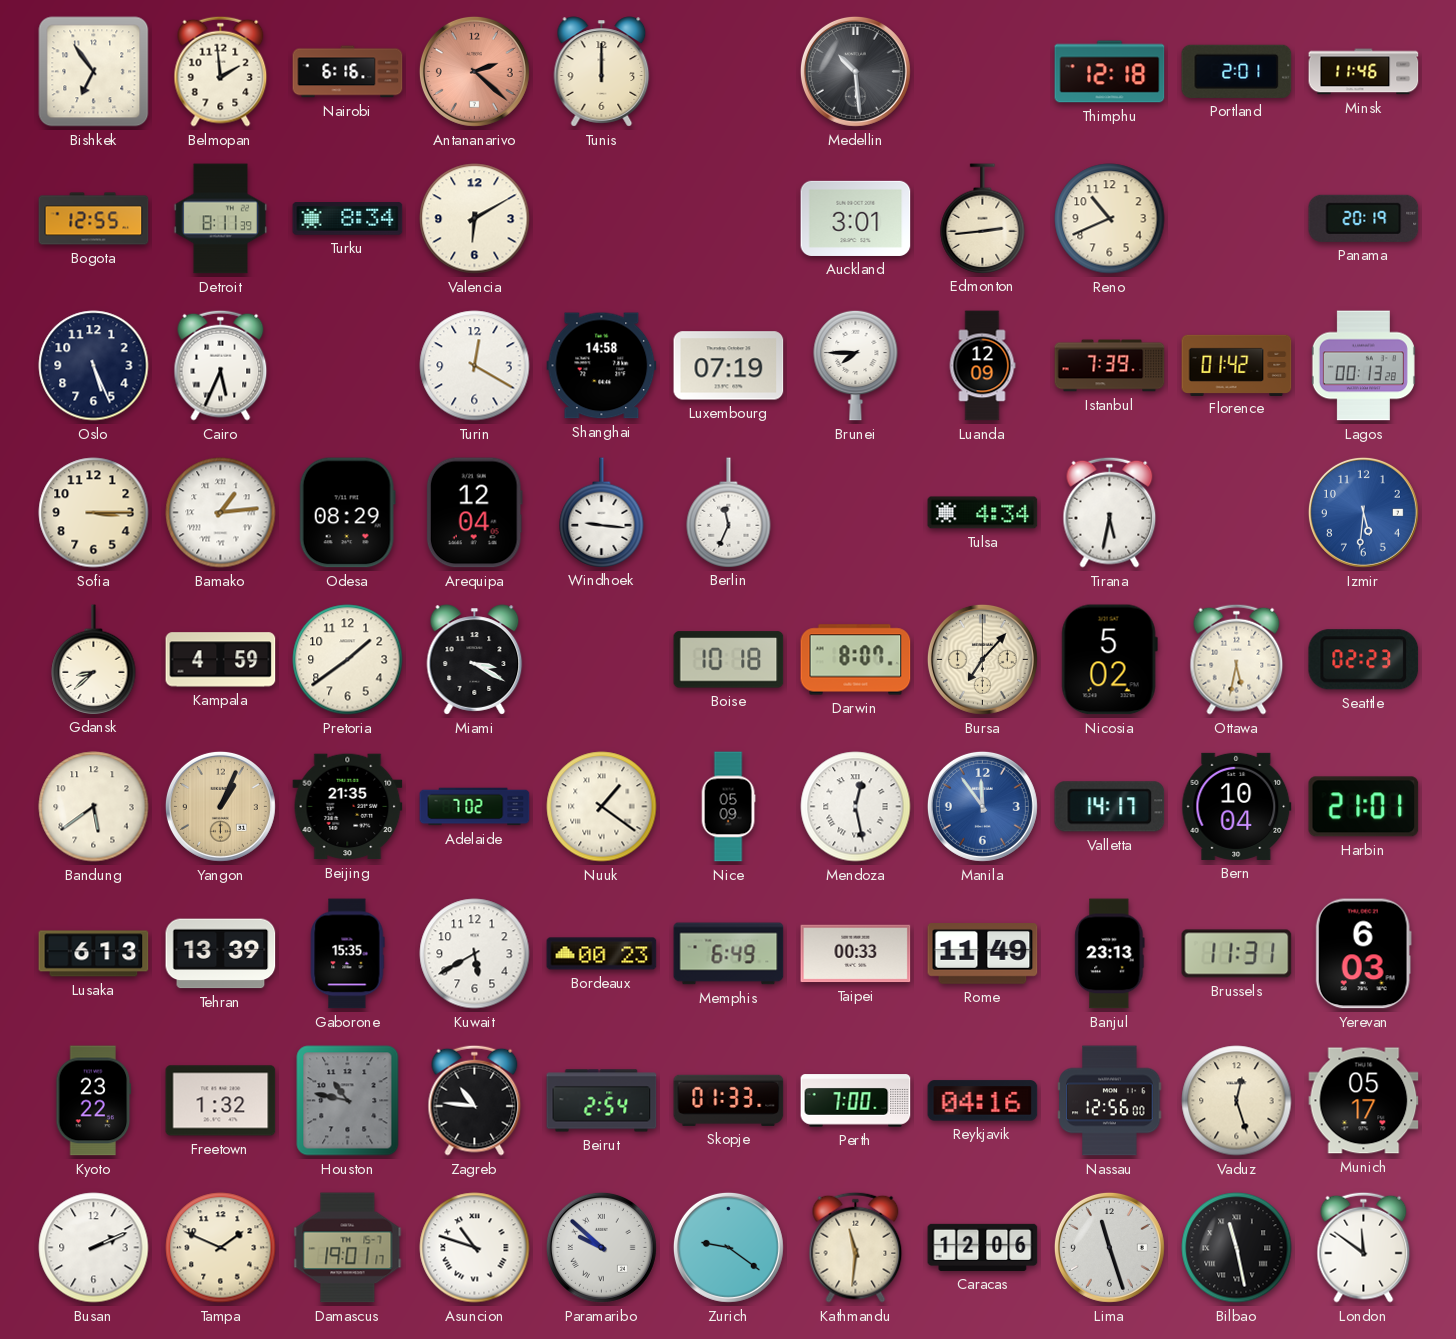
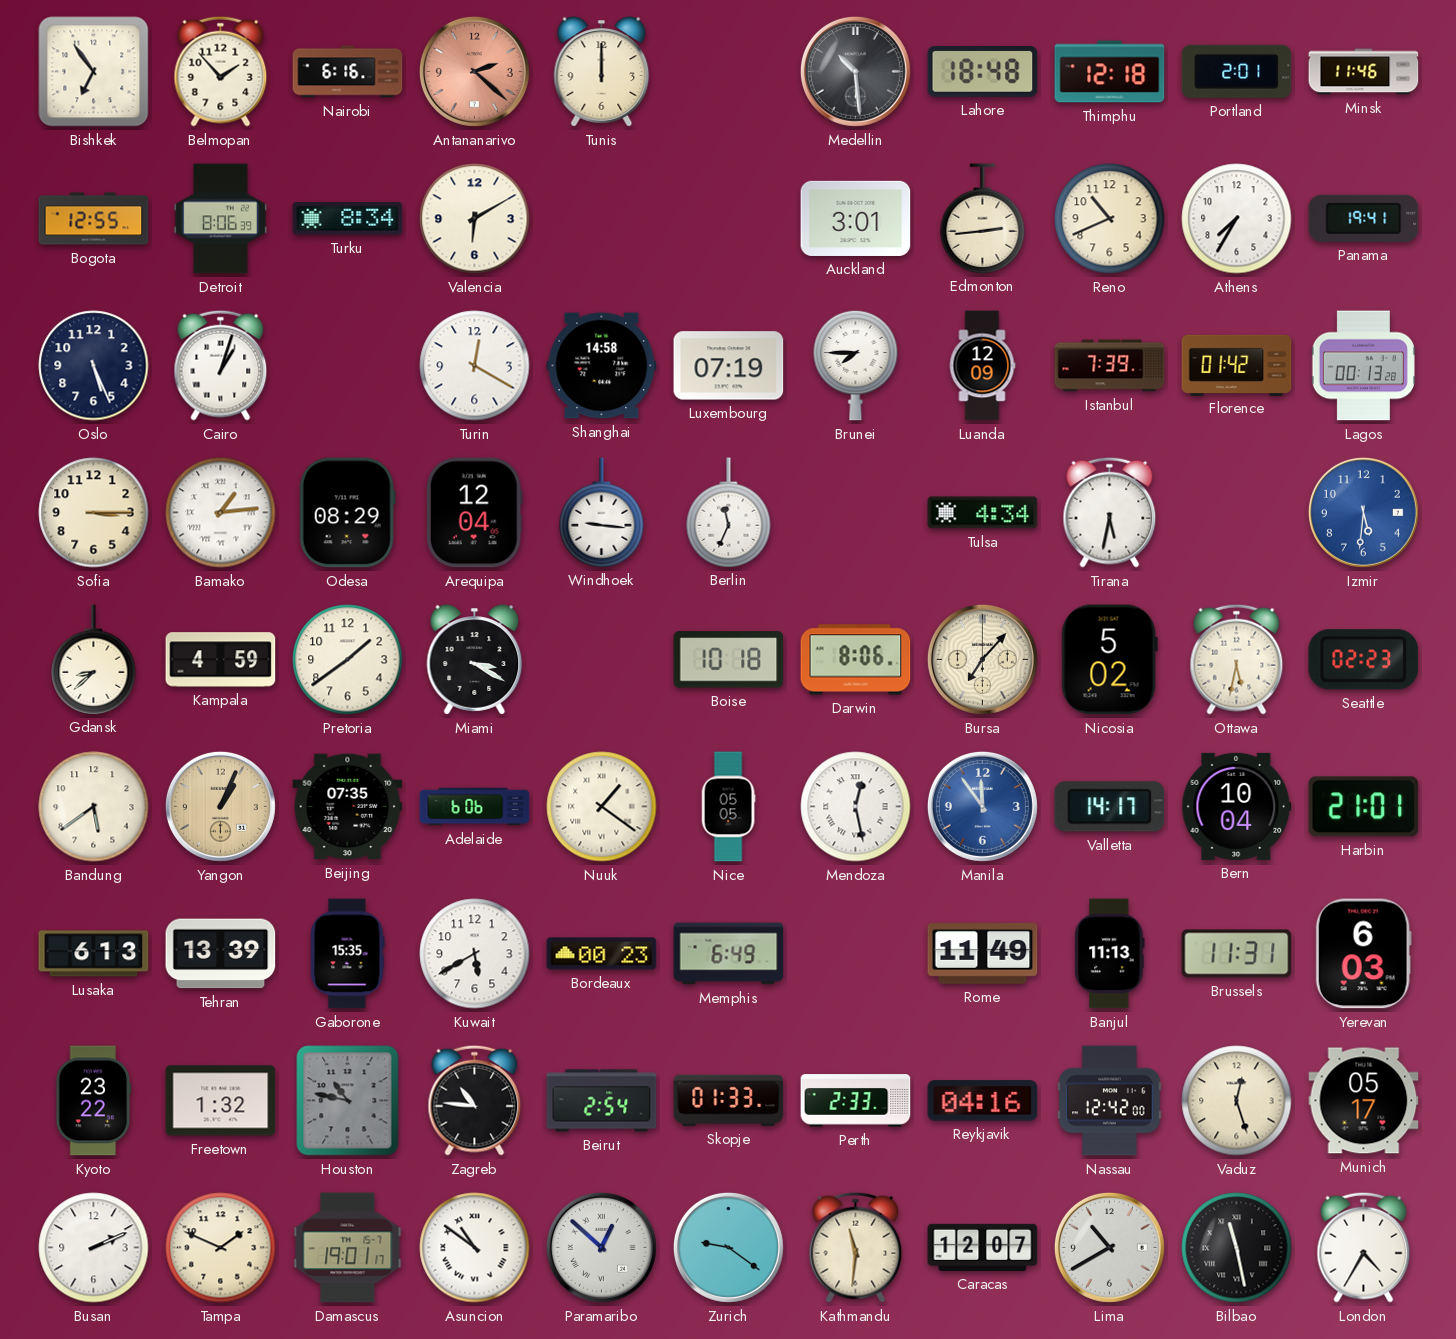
Belmopan: 1:59 -> 1:53
Lahore: none -> 18:48
Detroit: 8:11 -> 8:06
Athens: none -> 7:35
Panama: 20:19 -> 19:41
Cairo: 5:34 -> 1:03
Darwin: 8:07 -> 8:06
Beijing: 21:35 -> 07:35
Adelaide: 7:02 -> 6:06
Nice: 05:09 -> 05:05
Taipei: 00:33 -> none
Banjul: 23:13 -> 11:13
Perth: 7:00 -> 2:33
Nassau: 12:56 -> 12:42
Asuncion: 10:48 -> 10:51
Paramaribo: 9:52 -> 12:52
Caracas: 12:06 -> 12:07
Lima: 11:27 -> 10:40
London: 11:51 -> 4:35
